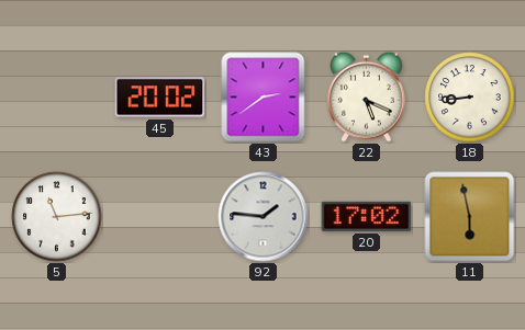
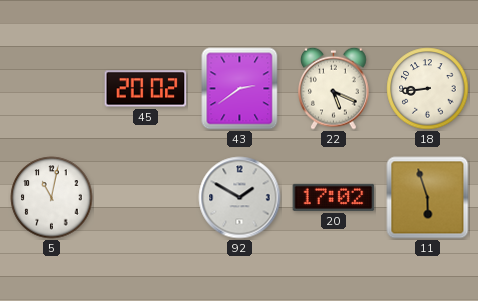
5: 11:14 -> 11:02
92: 1:46 -> 1:50
11: 5:58 -> 5:57
